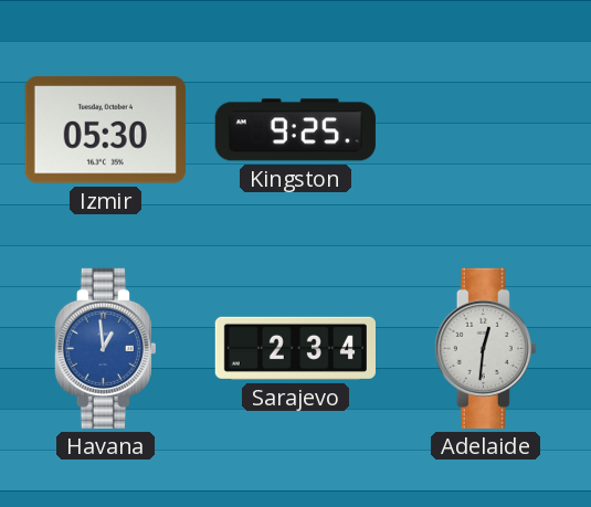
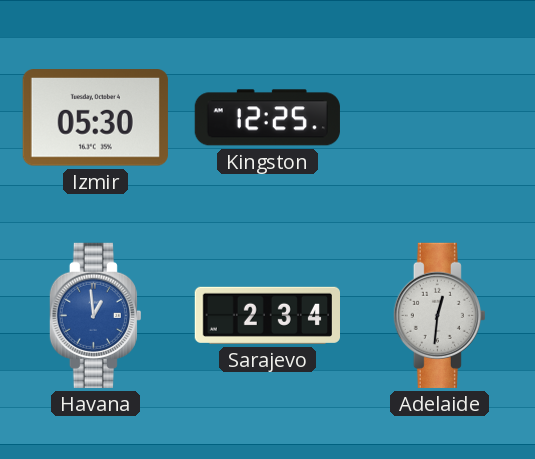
Kingston: 9:25 -> 12:25
